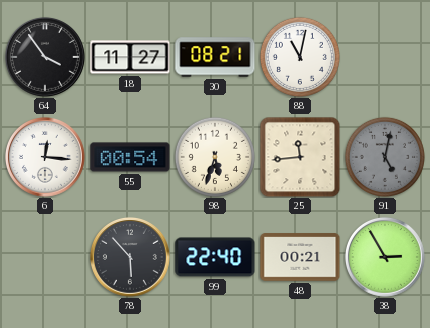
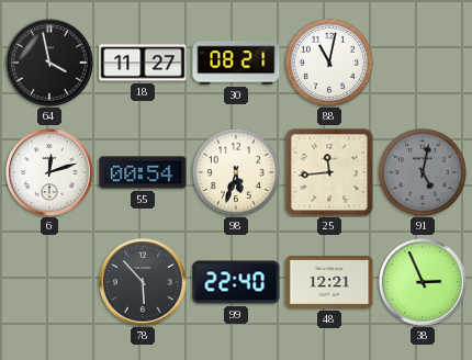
64: 3:54 -> 3:58
6: 12:16 -> 12:12
48: 00:21 -> 12:21
38: 2:55 -> 2:56
